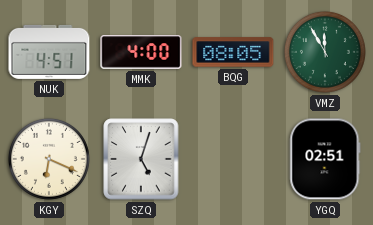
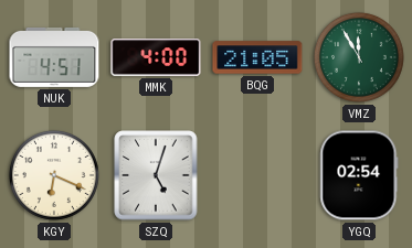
BQG: 08:05 -> 21:05
YGQ: 02:51 -> 02:54
